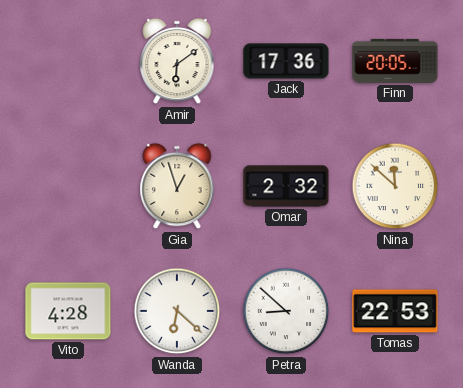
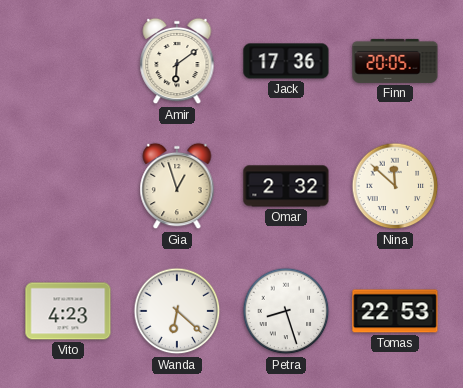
Vito: 4:28 -> 4:23
Petra: 8:52 -> 8:27
